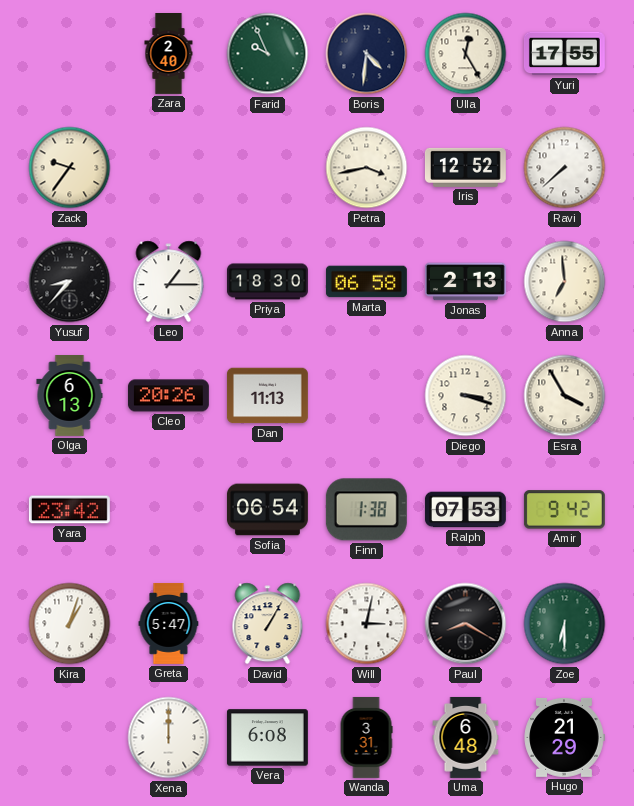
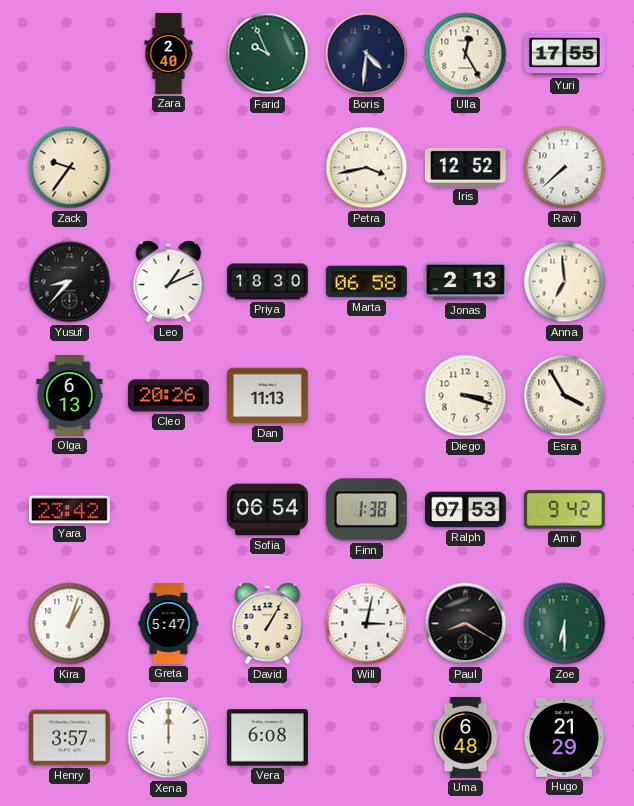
Leo: 1:15 -> 1:11
Henry: none -> 3:57
Wanda: 3:31 -> none
